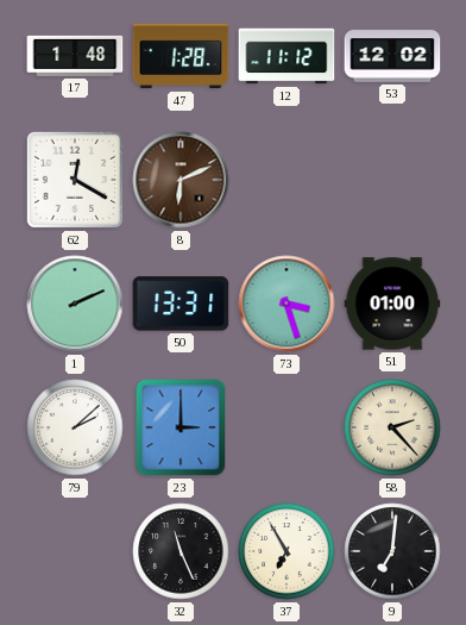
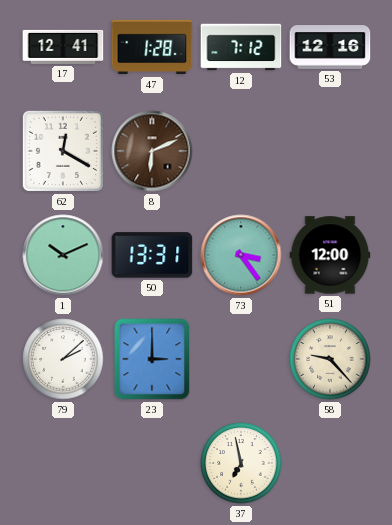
17: 1:48 -> 12:41
12: 11:12 -> 7:12
53: 12:02 -> 12:16
1: 2:11 -> 10:11
73: 3:27 -> 3:24
51: 01:00 -> 12:00
58: 2:23 -> 9:23
32: 11:26 -> none
37: 6:55 -> 6:58
9: 7:01 -> none
